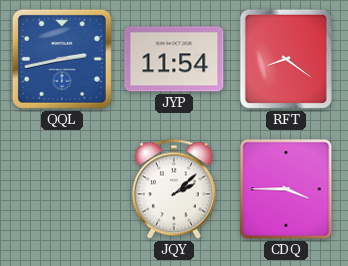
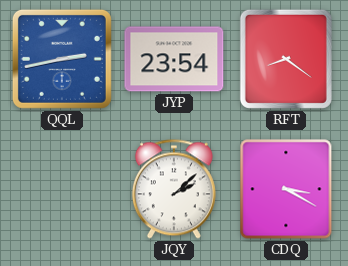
JYP: 11:54 -> 23:54
CDQ: 3:45 -> 3:20
